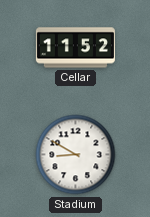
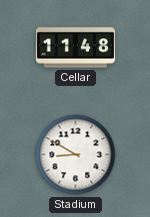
Cellar: 11:52 -> 11:48
